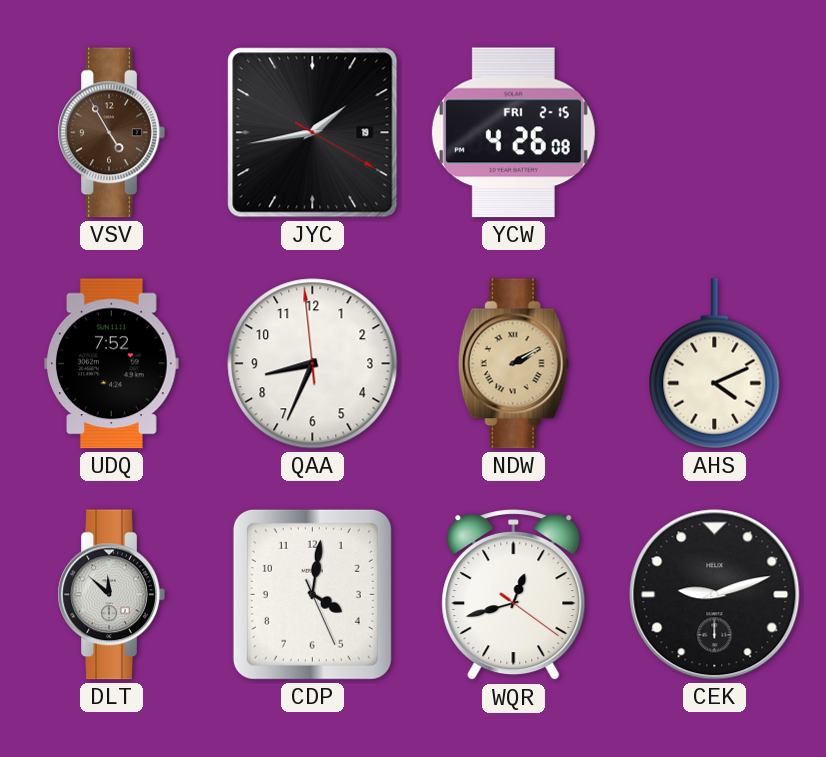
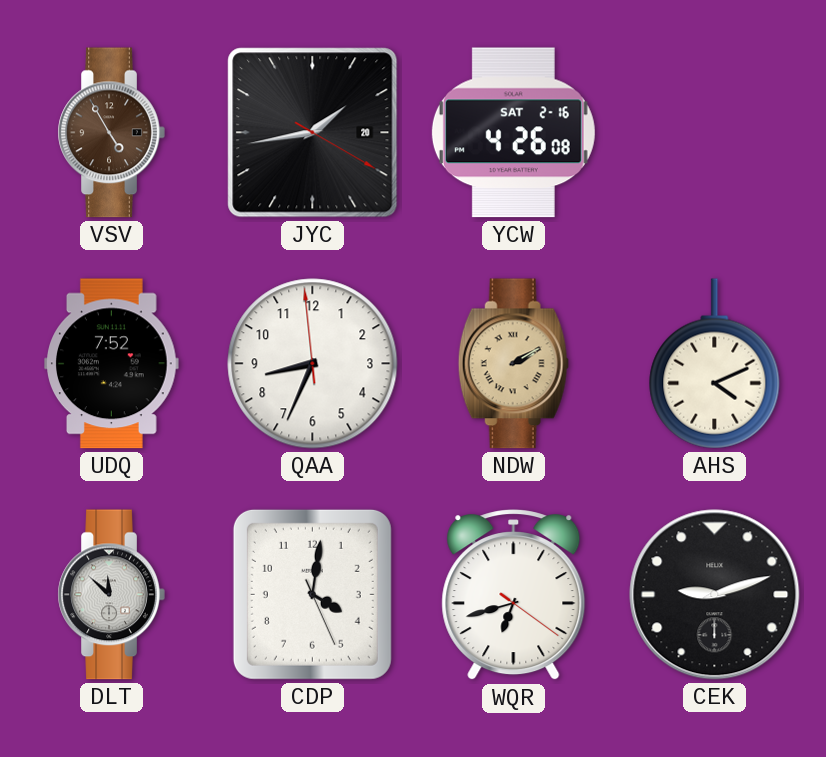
JYC date: 19 -> 20
YCW date: FRI 2-15 -> SAT 2-16
WQR: 12:42 -> 6:42
